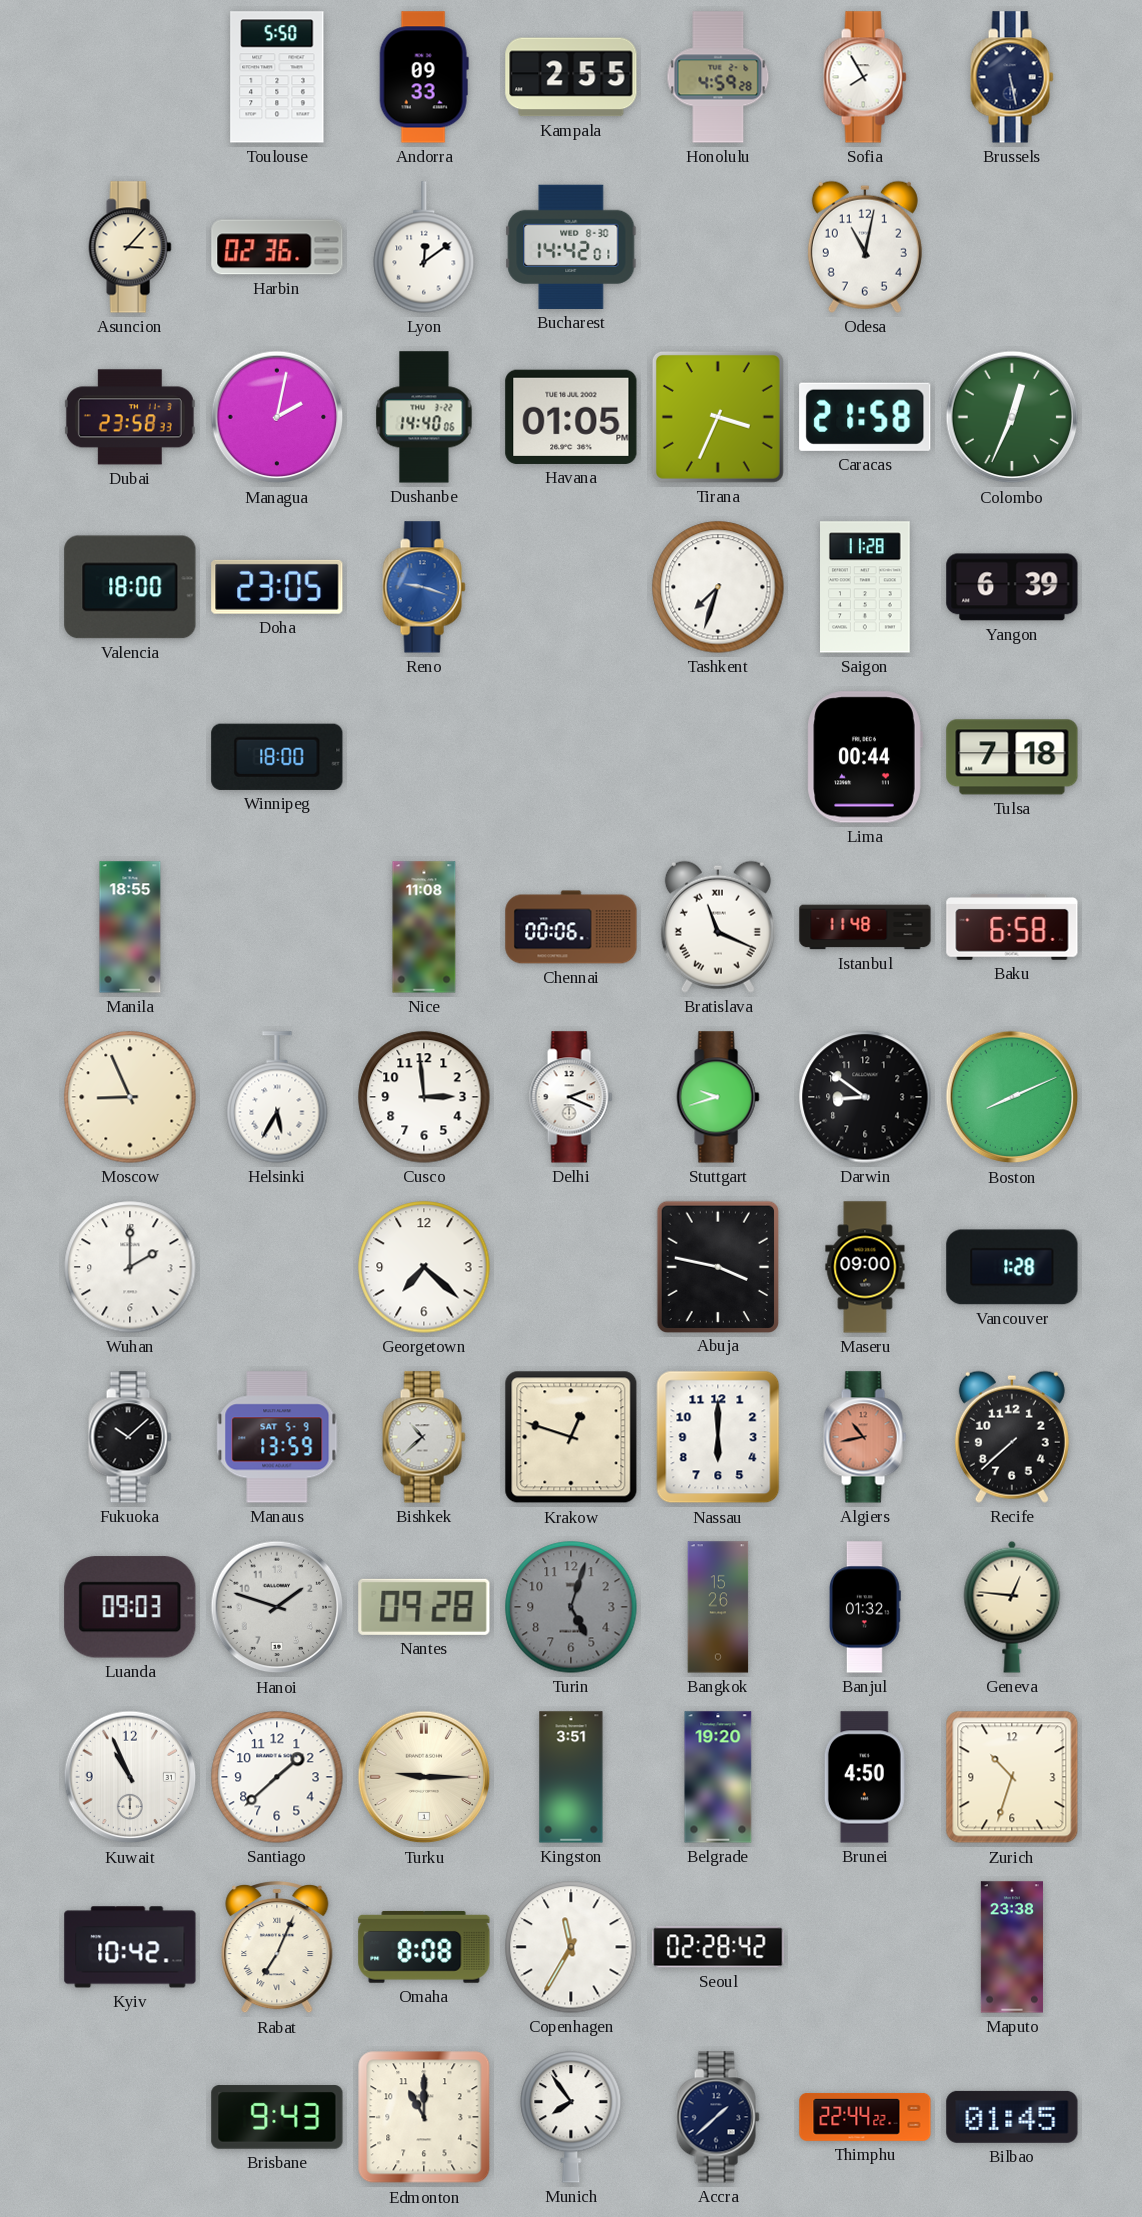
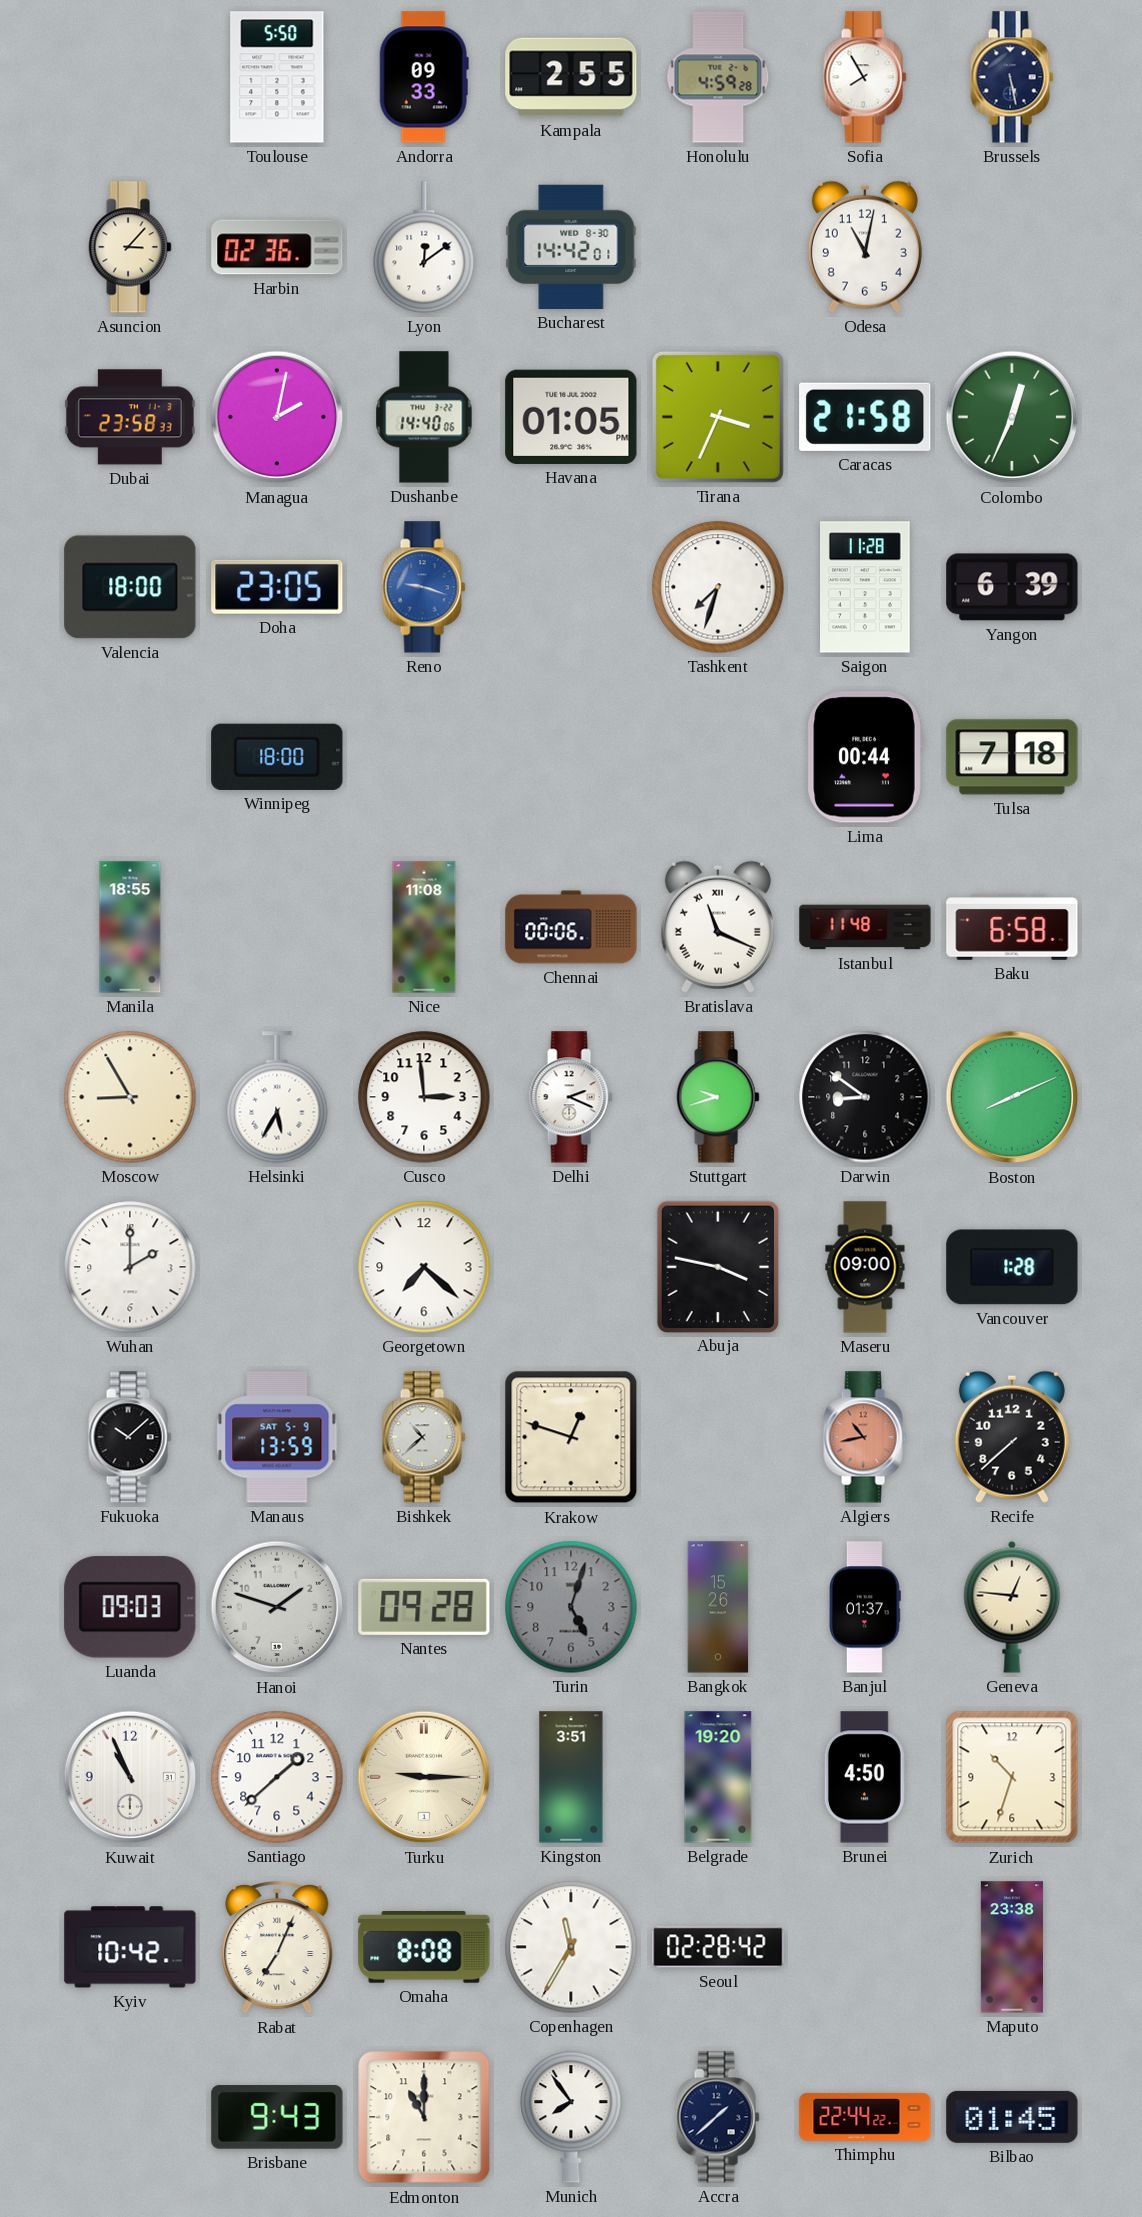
Moscow: 8:56 -> 8:55
Nassau: 6:00 -> none
Banjul: 01:32 -> 01:37
